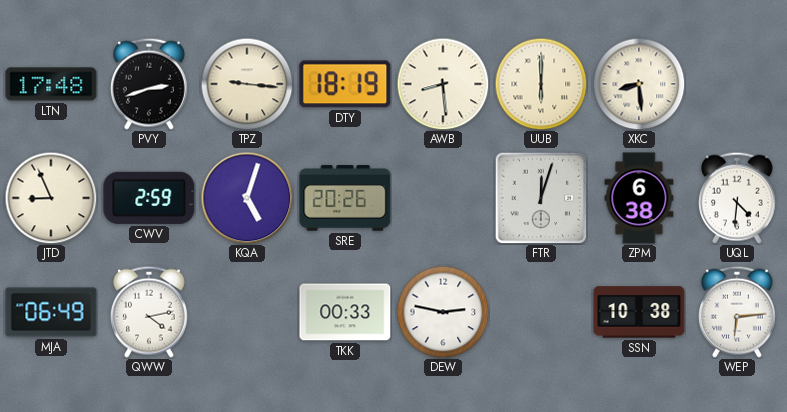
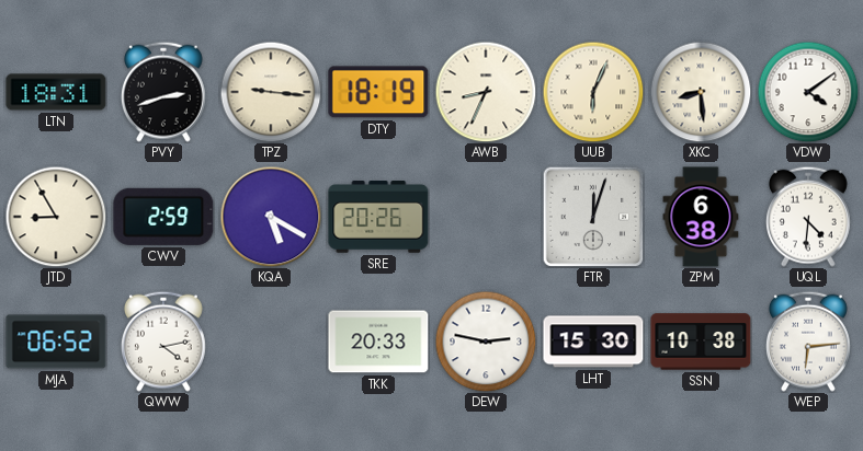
LTN: 17:48 -> 18:31
AWB: 8:29 -> 8:34
UUB: 6:00 -> 6:04
VDW: none -> 4:09
JTD: 8:56 -> 8:55
KQA: 5:03 -> 5:20
MJA: 06:49 -> 06:52
TKK: 00:33 -> 20:33
LHT: none -> 15:30
